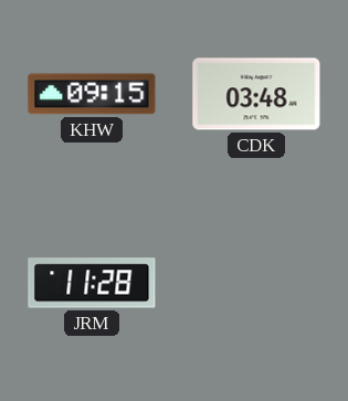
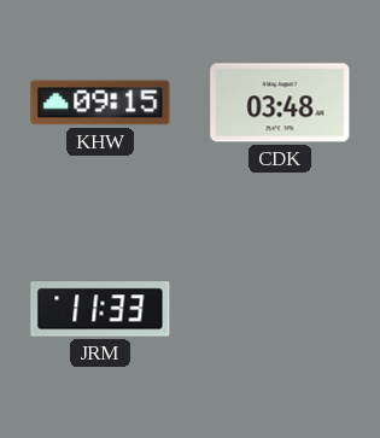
JRM: 11:28 -> 11:33
